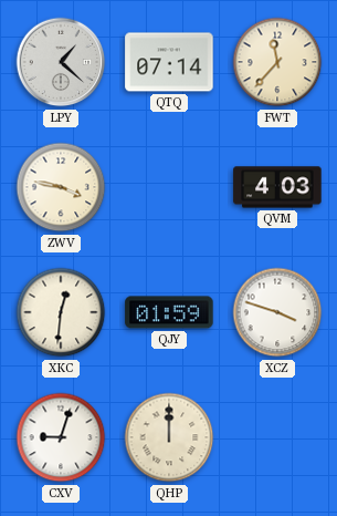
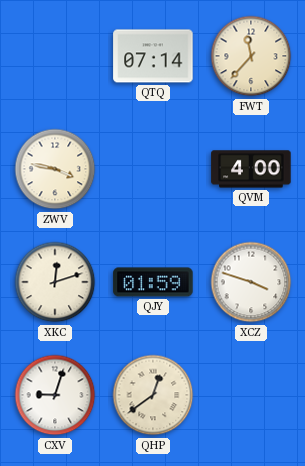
LPY: 1:22 -> none
QVM: 4:03 -> 4:00
XKC: 12:31 -> 12:12
QHP: 12:00 -> 12:39
